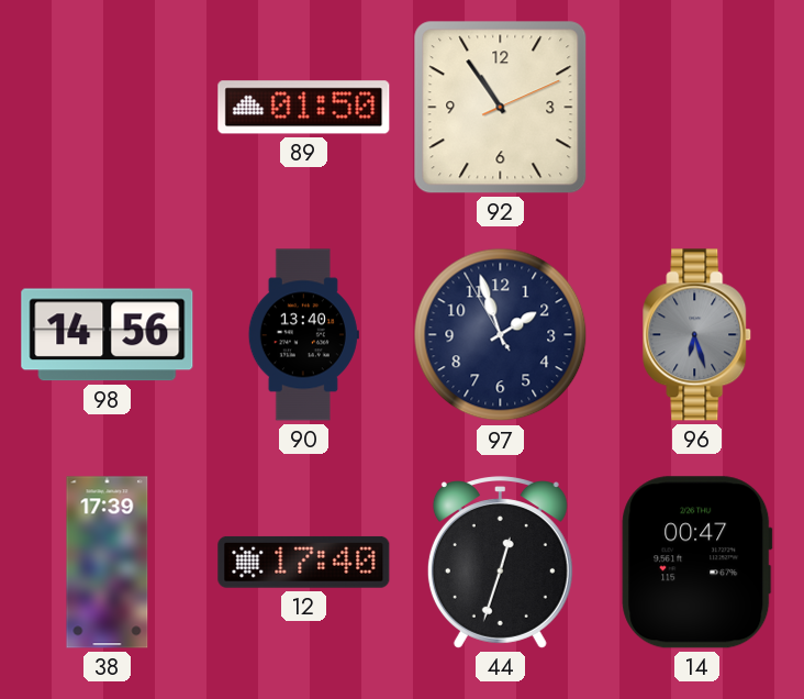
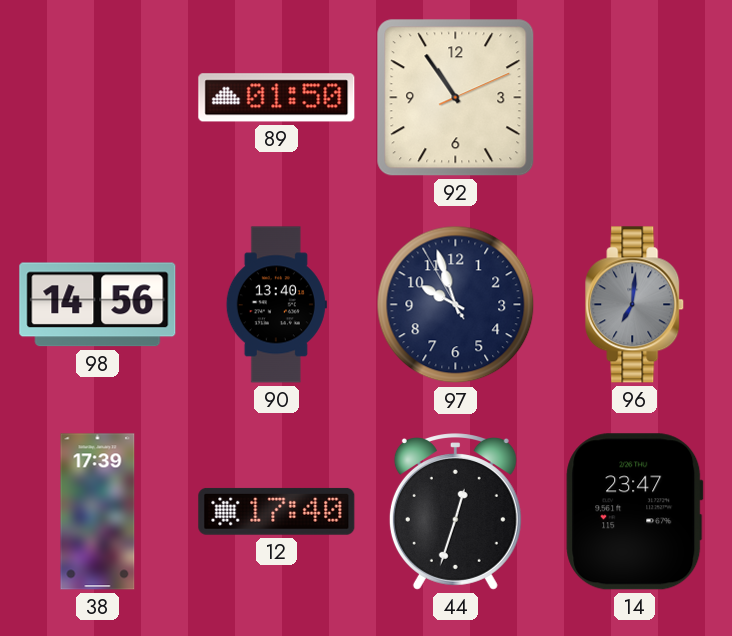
97: 1:56 -> 9:56
96: 6:27 -> 7:01
14: 00:47 -> 23:47
